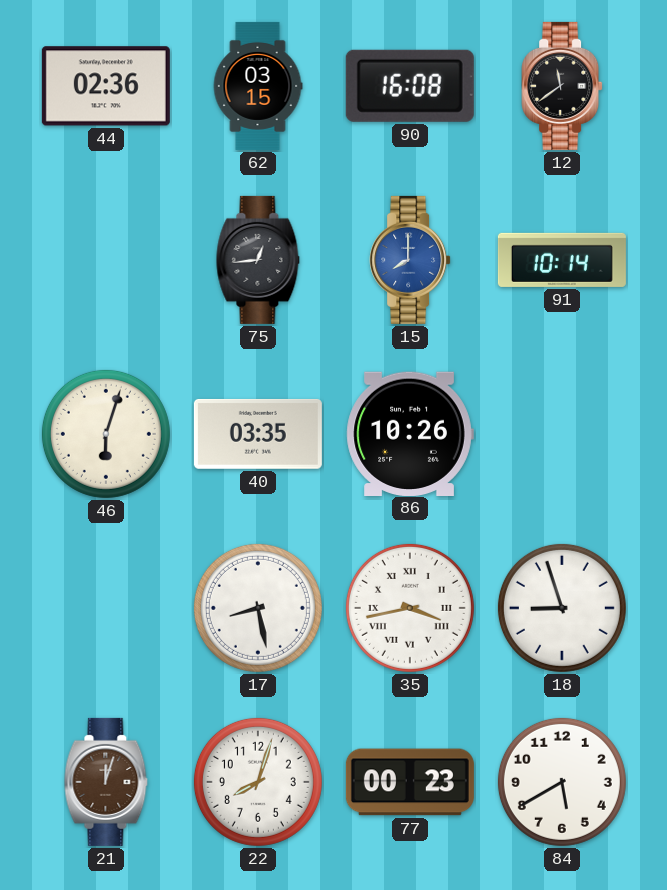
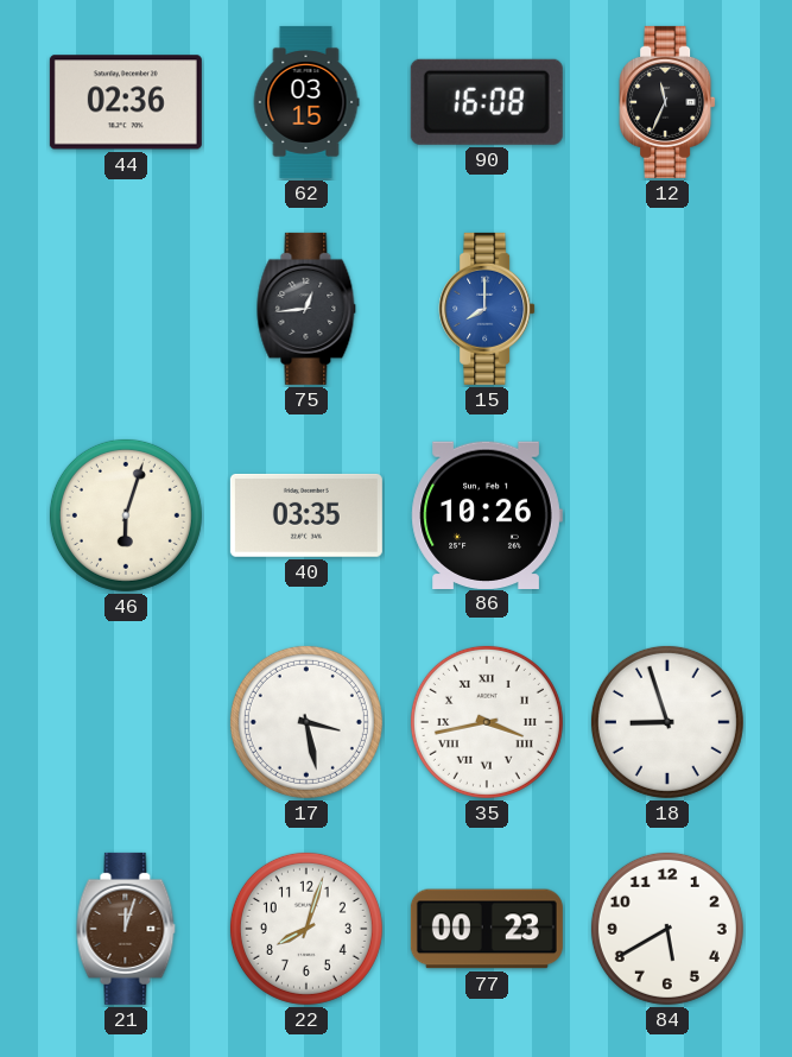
12: 11:39 -> 11:34
91: 10:14 -> none
17: 8:28 -> 3:28
